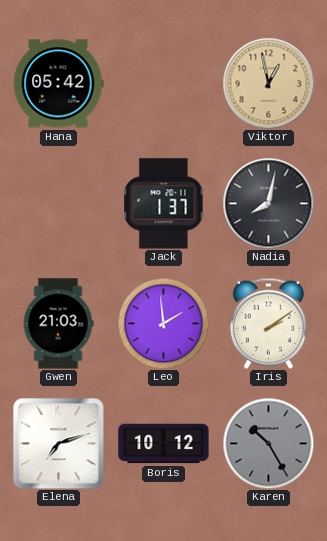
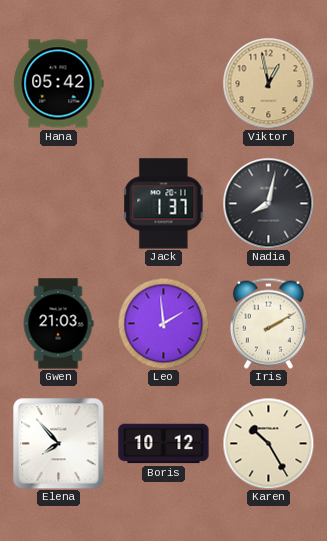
Iris: 2:09 -> 2:10
Elena: 7:12 -> 7:53
Karen dial: grey -> cream
